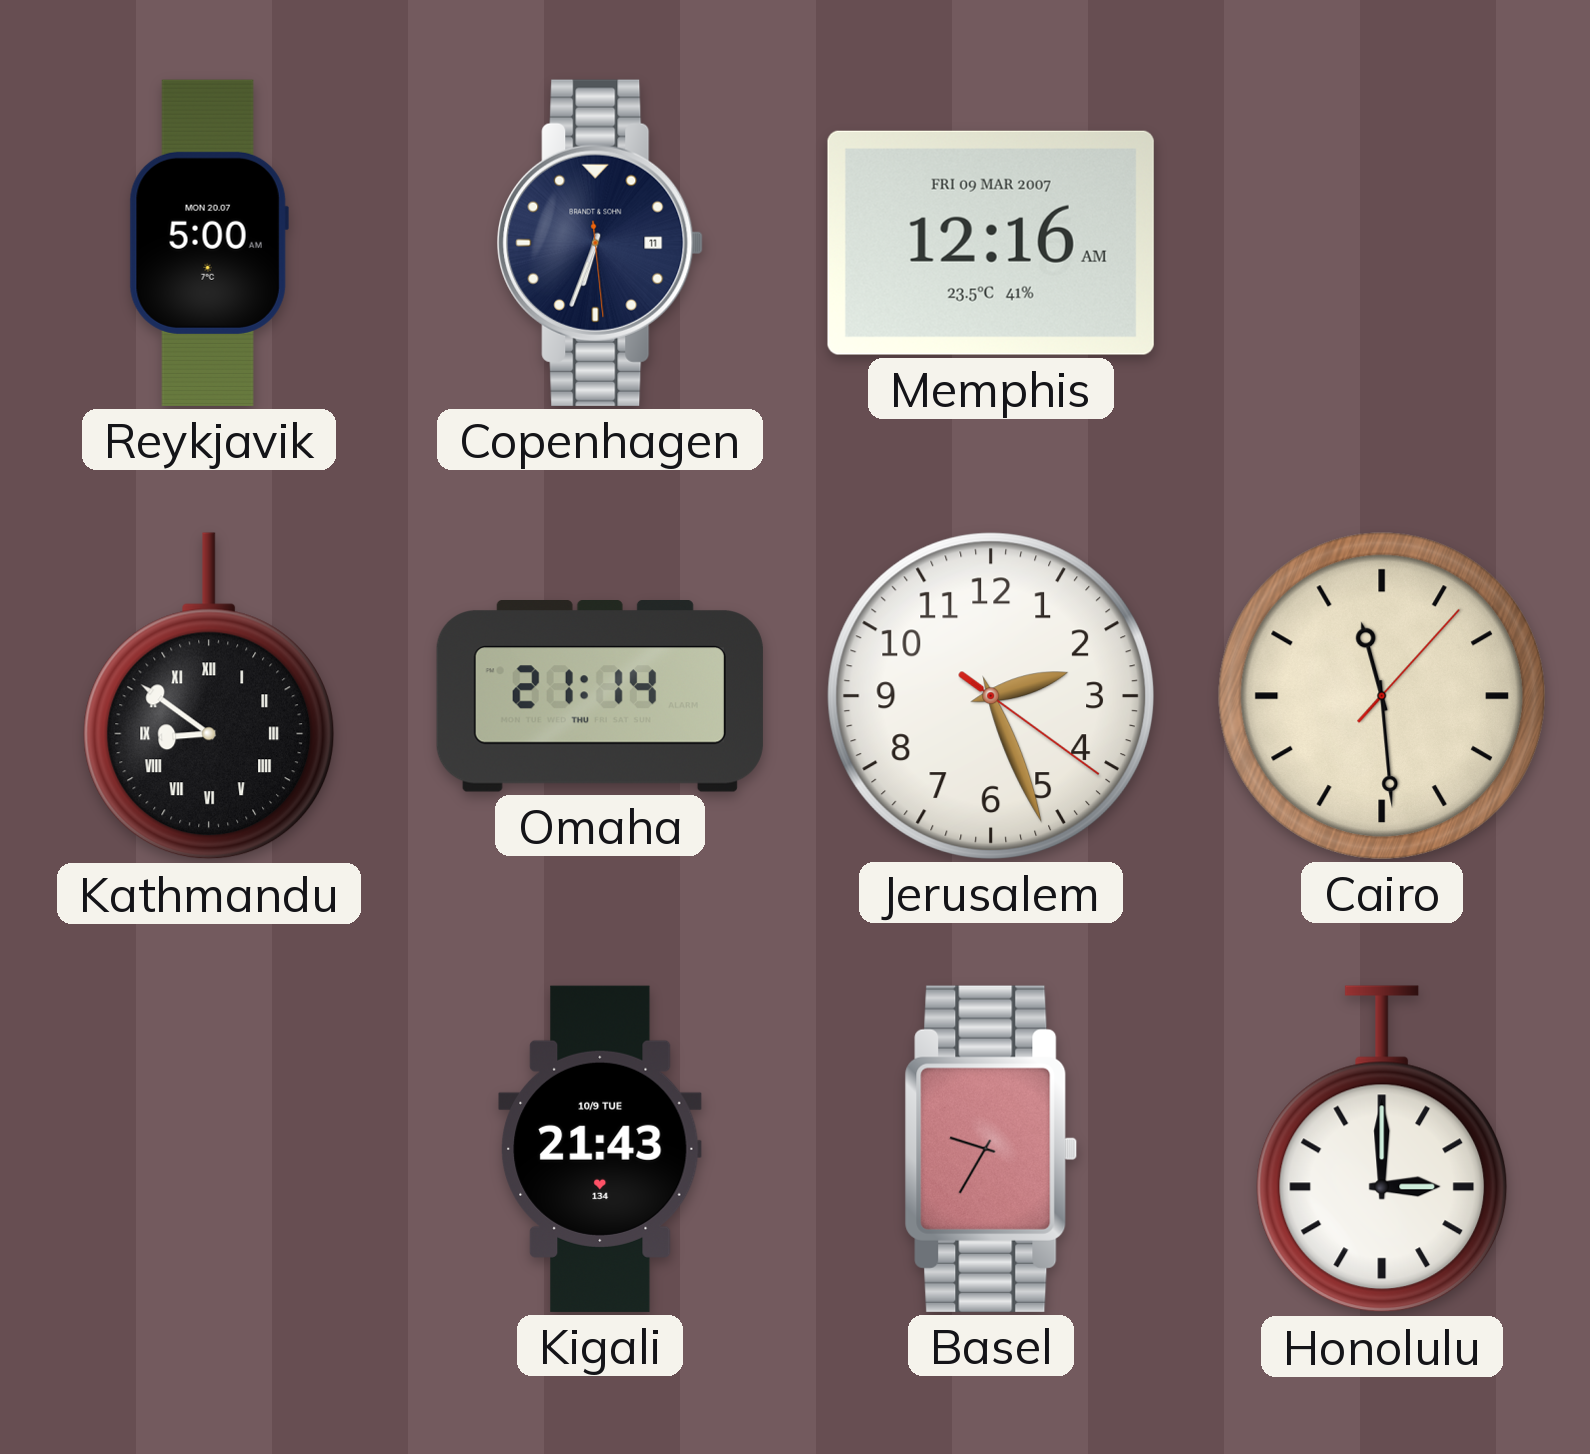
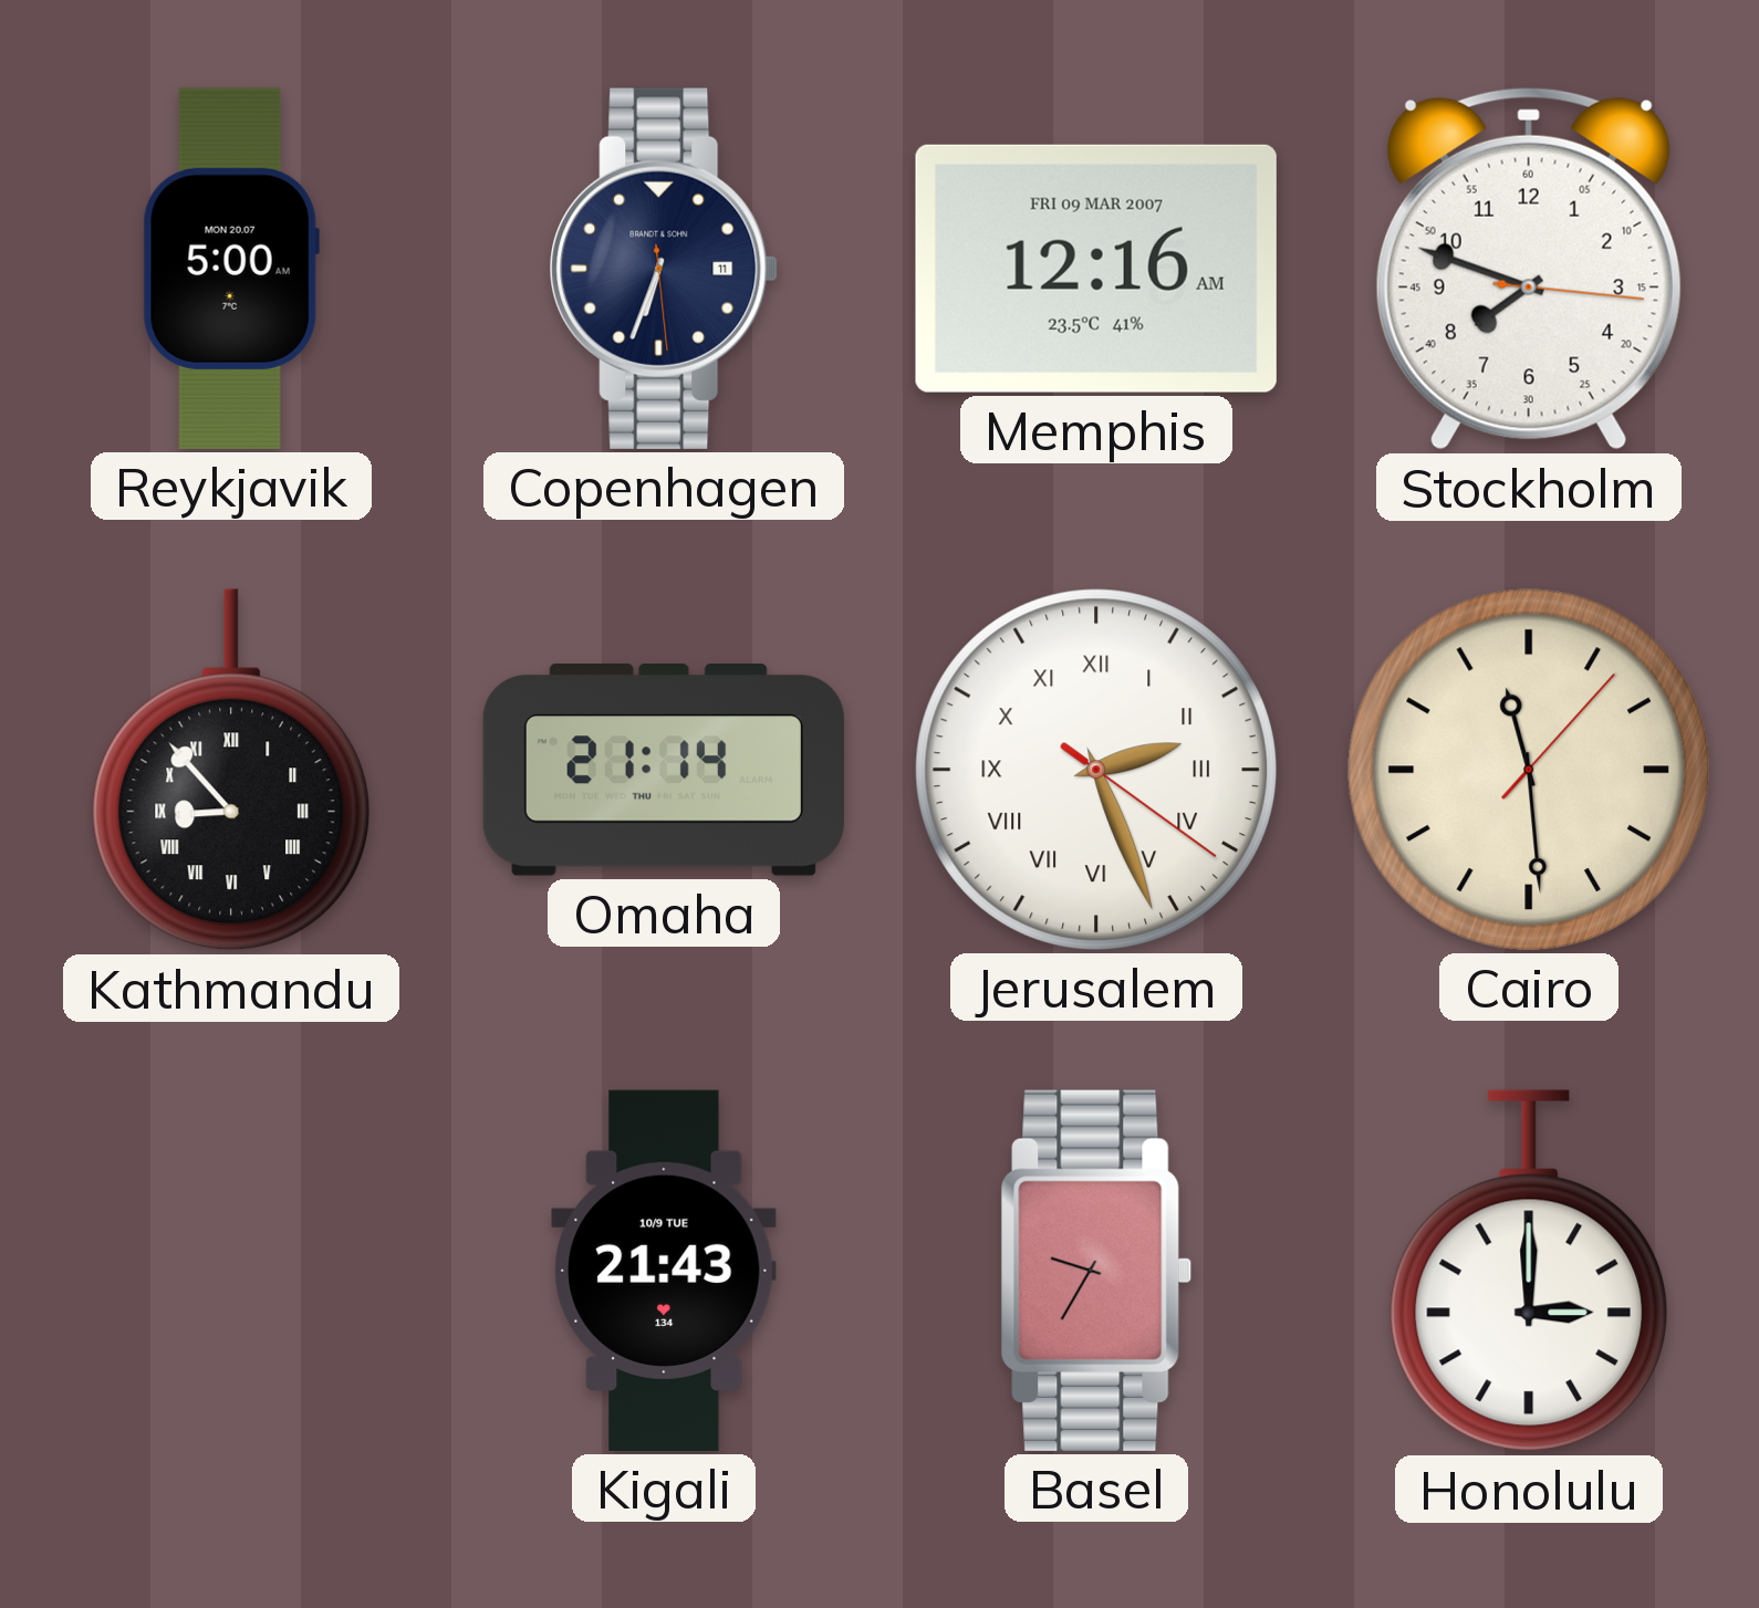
Stockholm: none -> 7:48
Kathmandu: 8:51 -> 8:53
Jerusalem numerals: Arabic -> Roman
